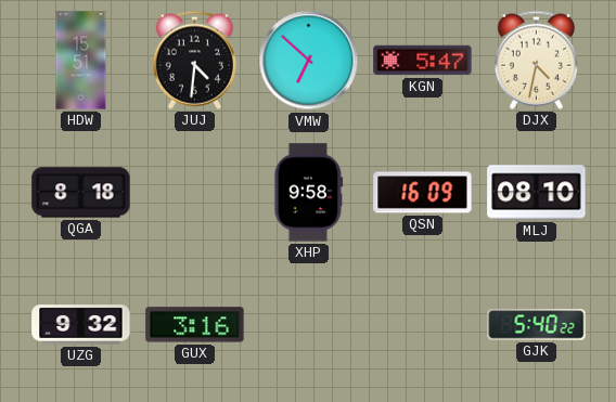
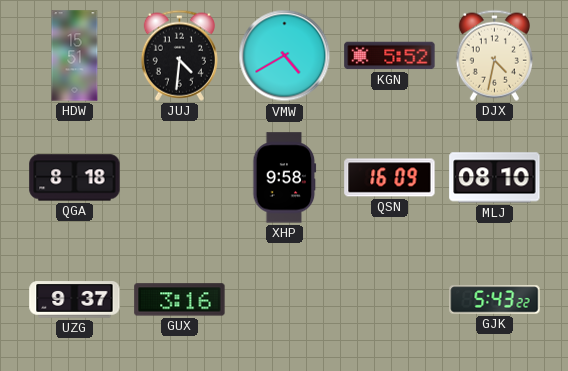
VMW: 6:52 -> 4:40
KGN: 5:47 -> 5:52
UZG: 9:32 -> 9:37
GJK: 5:40 -> 5:43
